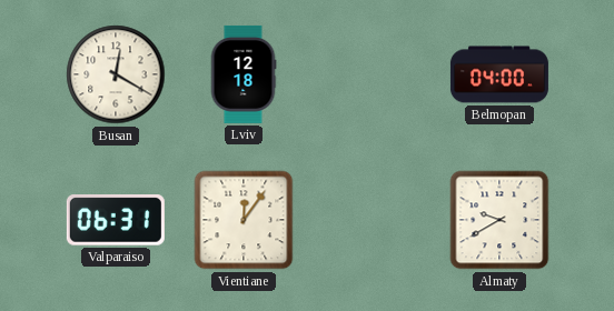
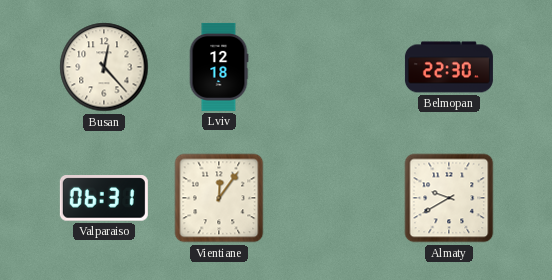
Busan: 12:20 -> 12:23
Belmopan: 04:00 -> 22:30
